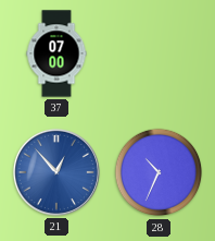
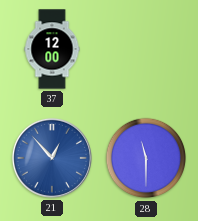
37: 07:00 -> 12:00
28: 10:34 -> 11:30
